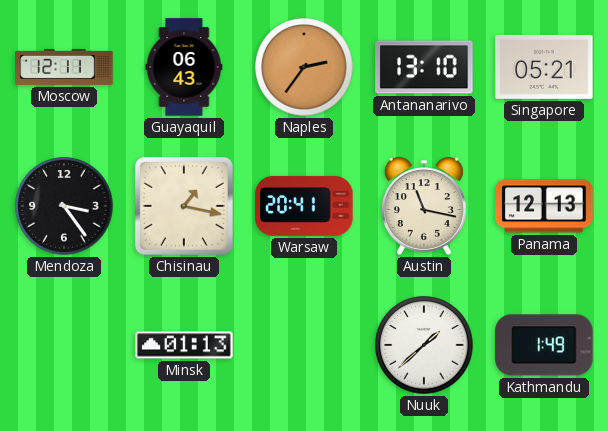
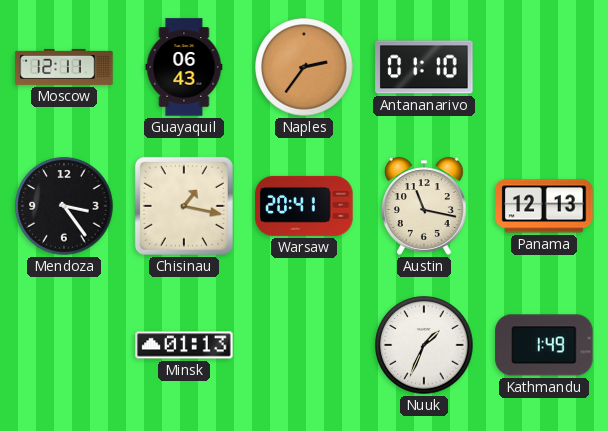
Antananarivo: 13:10 -> 01:10
Singapore: 05:21 -> none
Nuuk: 1:38 -> 1:34
